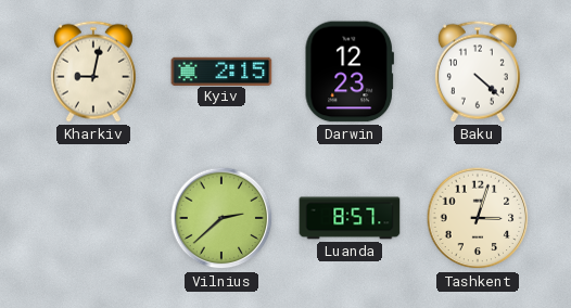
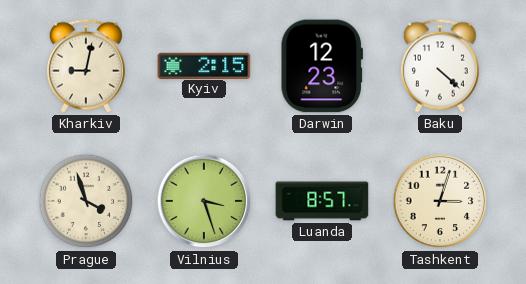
Prague: none -> 3:57
Vilnius: 2:38 -> 3:27
